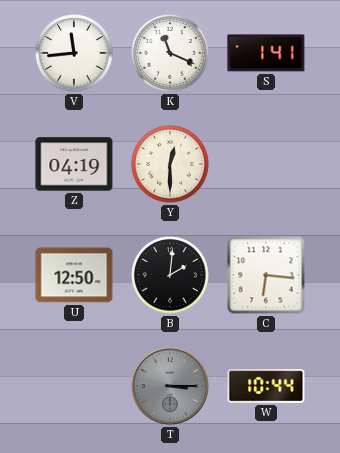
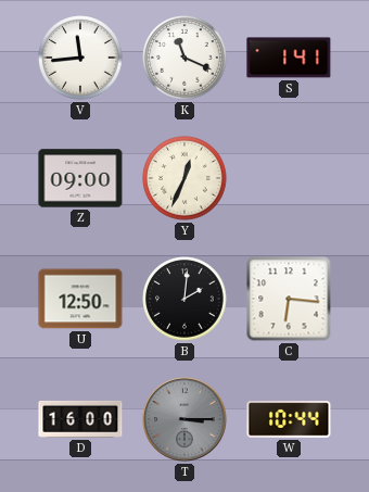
Z: 04:19 -> 09:00
Y: 12:30 -> 12:34
D: none -> 16:00
